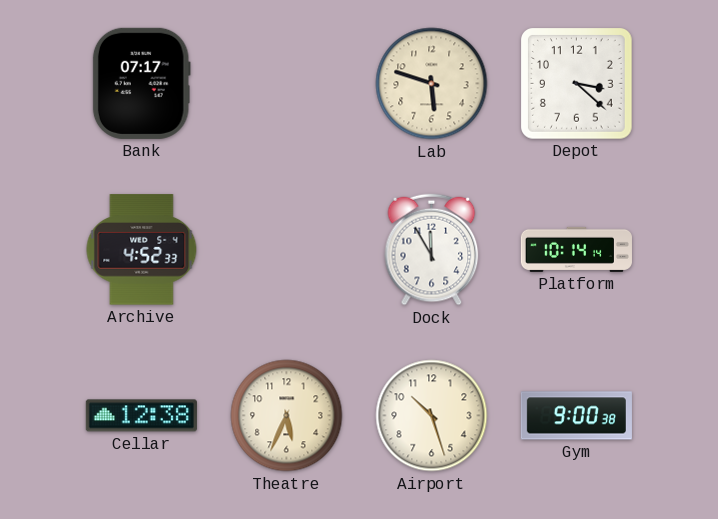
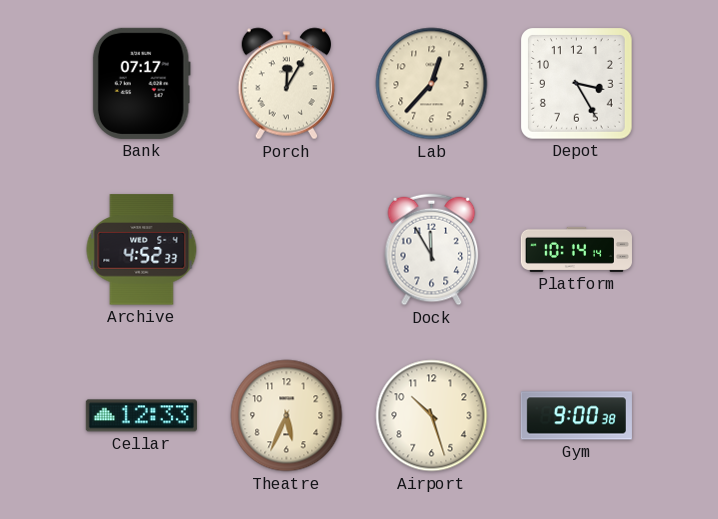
Porch: none -> 12:05
Lab: 5:48 -> 12:37
Depot: 3:22 -> 3:25
Cellar: 12:38 -> 12:33
